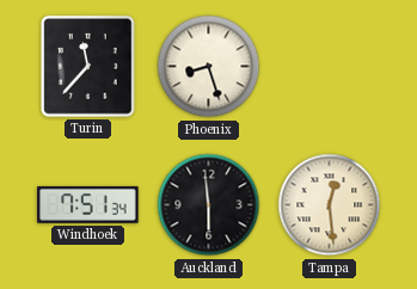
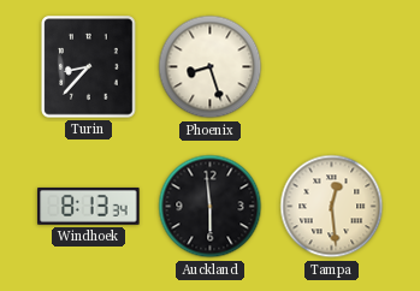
Turin: 11:37 -> 8:37
Windhoek: 7:51 -> 8:13
